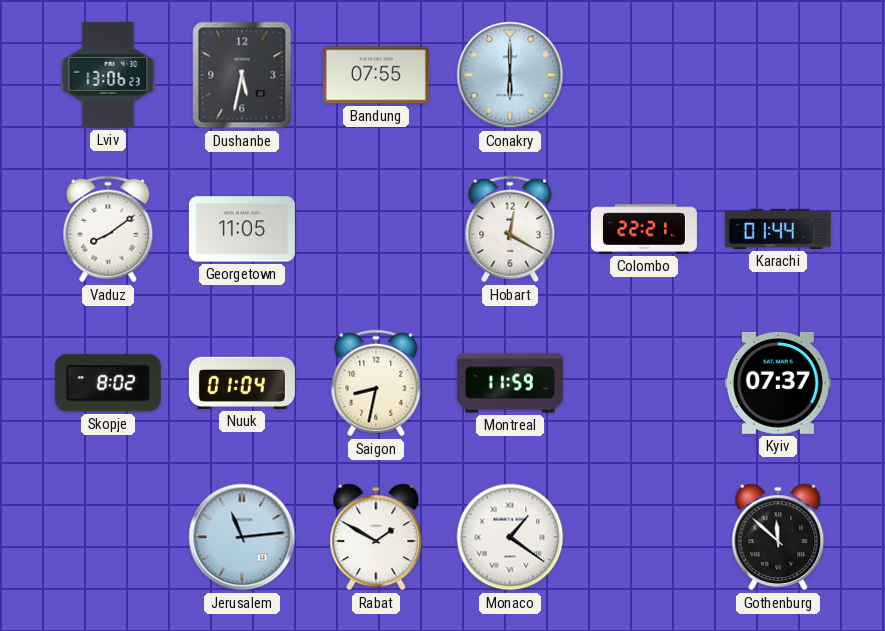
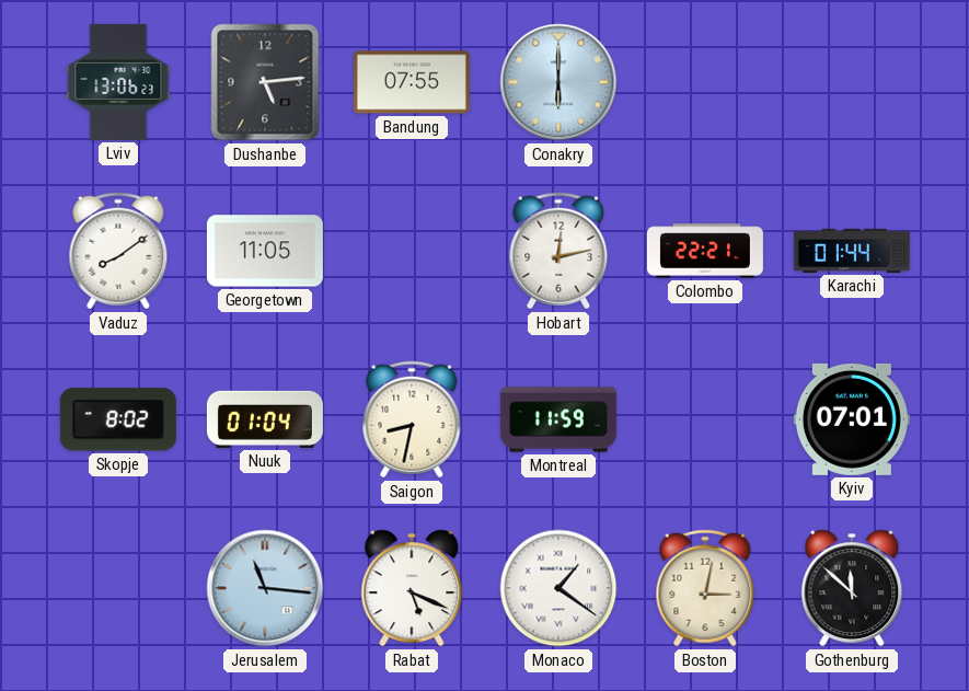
Dushanbe: 5:32 -> 5:14
Hobart: 12:20 -> 12:13
Kyiv: 07:37 -> 07:01
Jerusalem: 11:14 -> 11:16
Rabat: 1:50 -> 5:19
Boston: none -> 3:02
